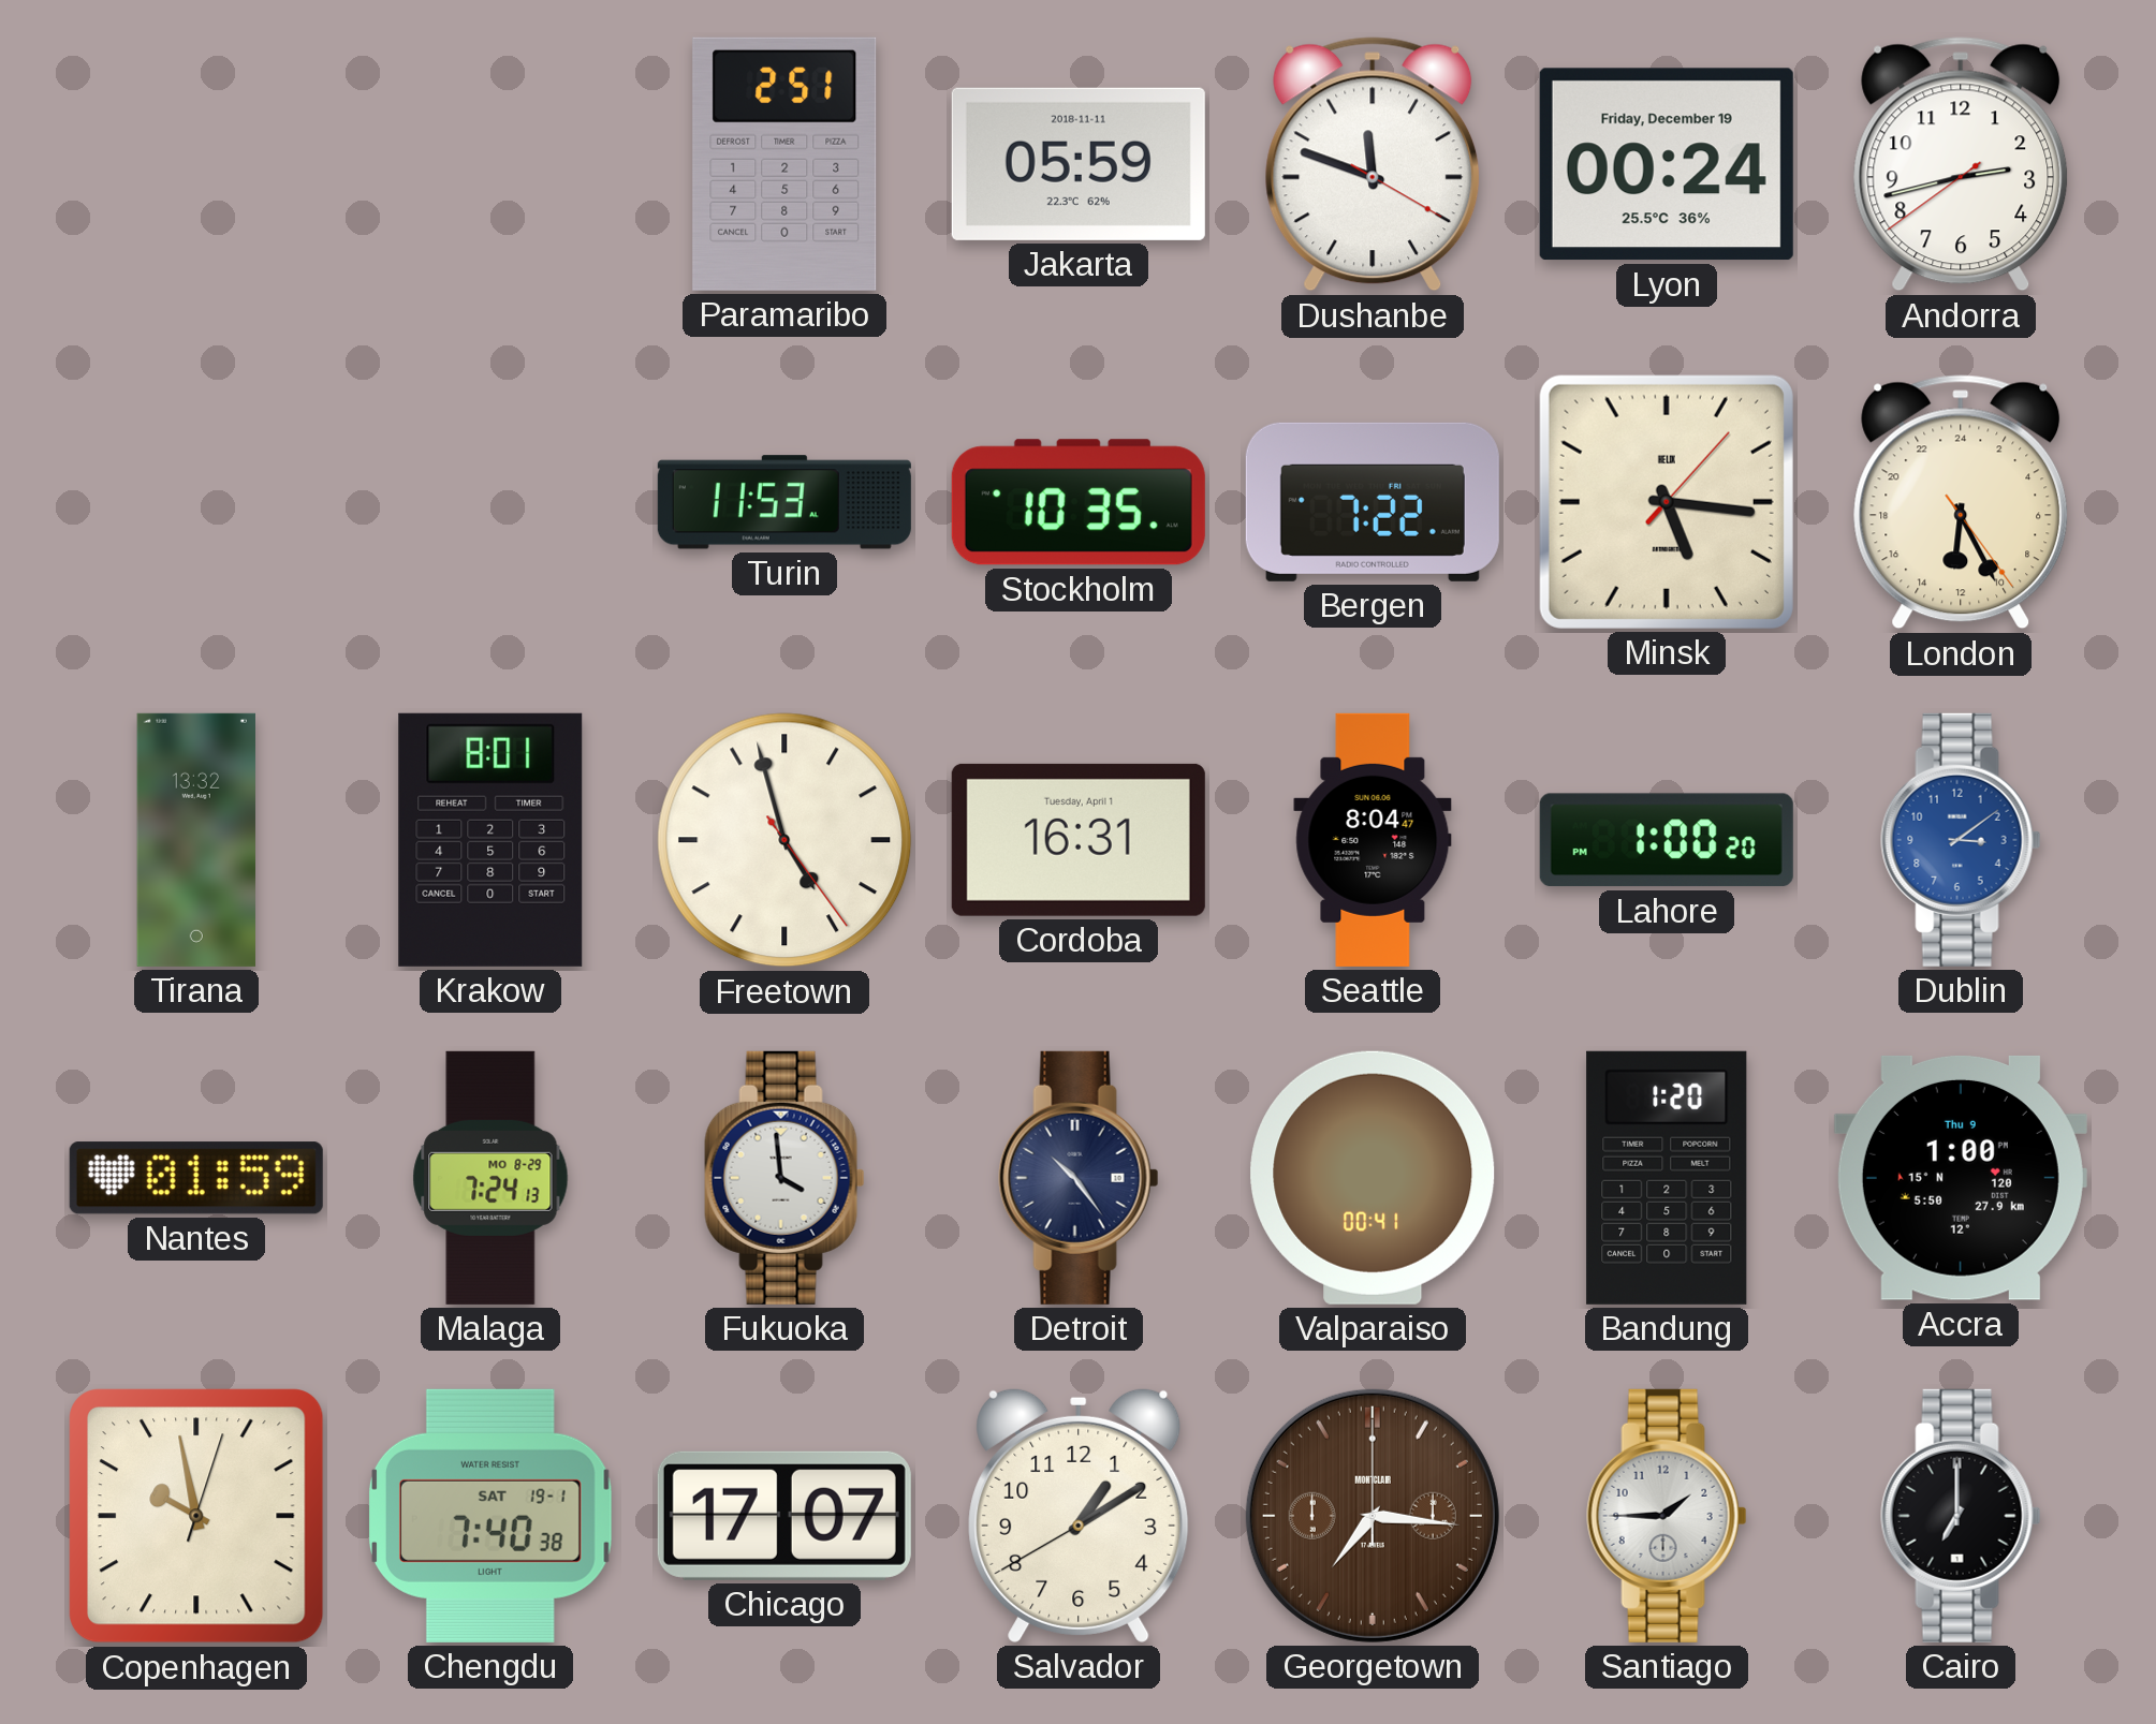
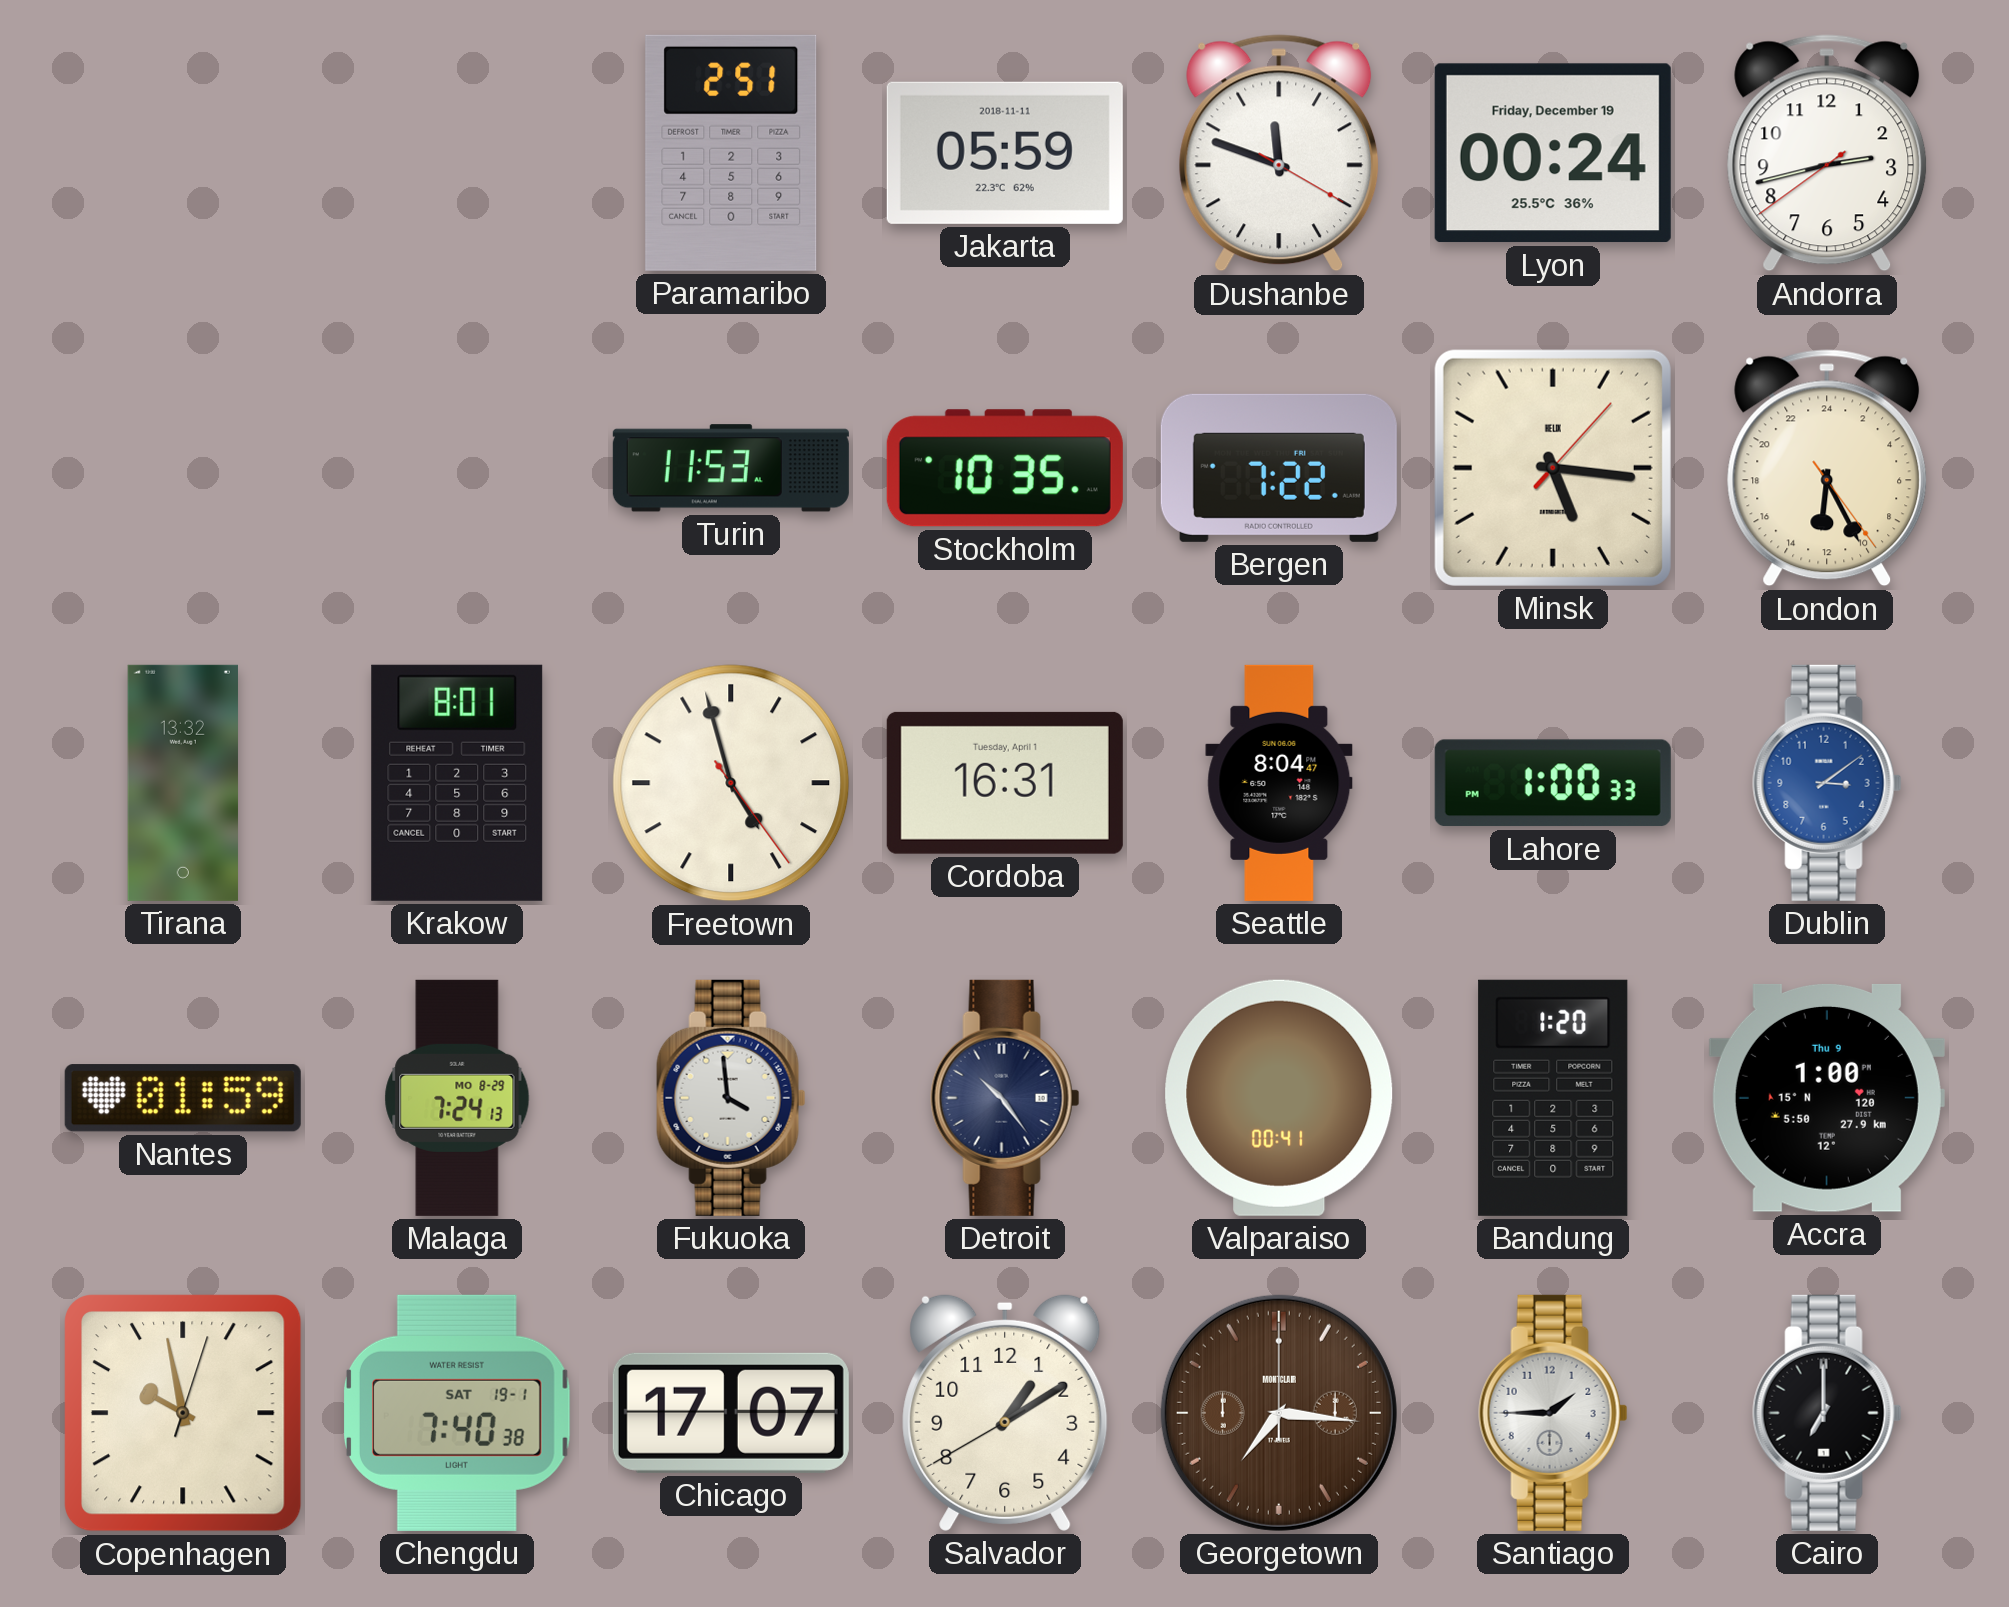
Lahore: 1:00:20 -> 1:00:33
